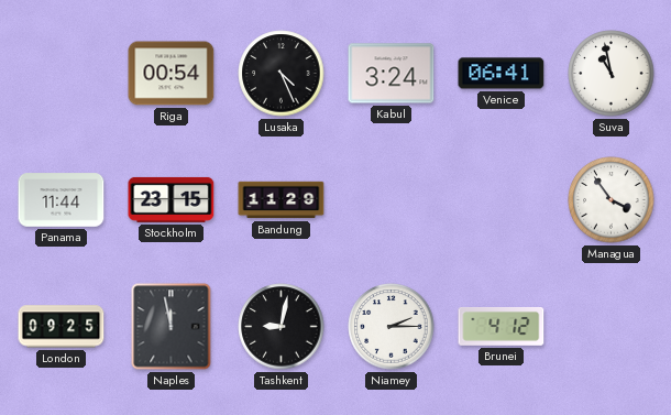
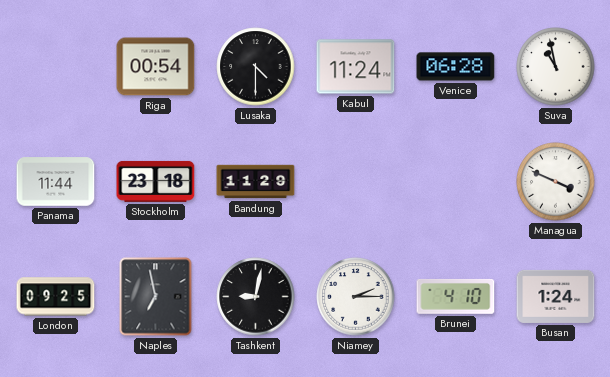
Lusaka: 4:26 -> 4:30
Kabul: 3:24 -> 11:24
Venice: 06:41 -> 06:28
Stockholm: 23:15 -> 23:18
Managua: 3:54 -> 3:49
Naples: 11:58 -> 6:58
Brunei: 4:12 -> 4:10
Busan: none -> 1:24
